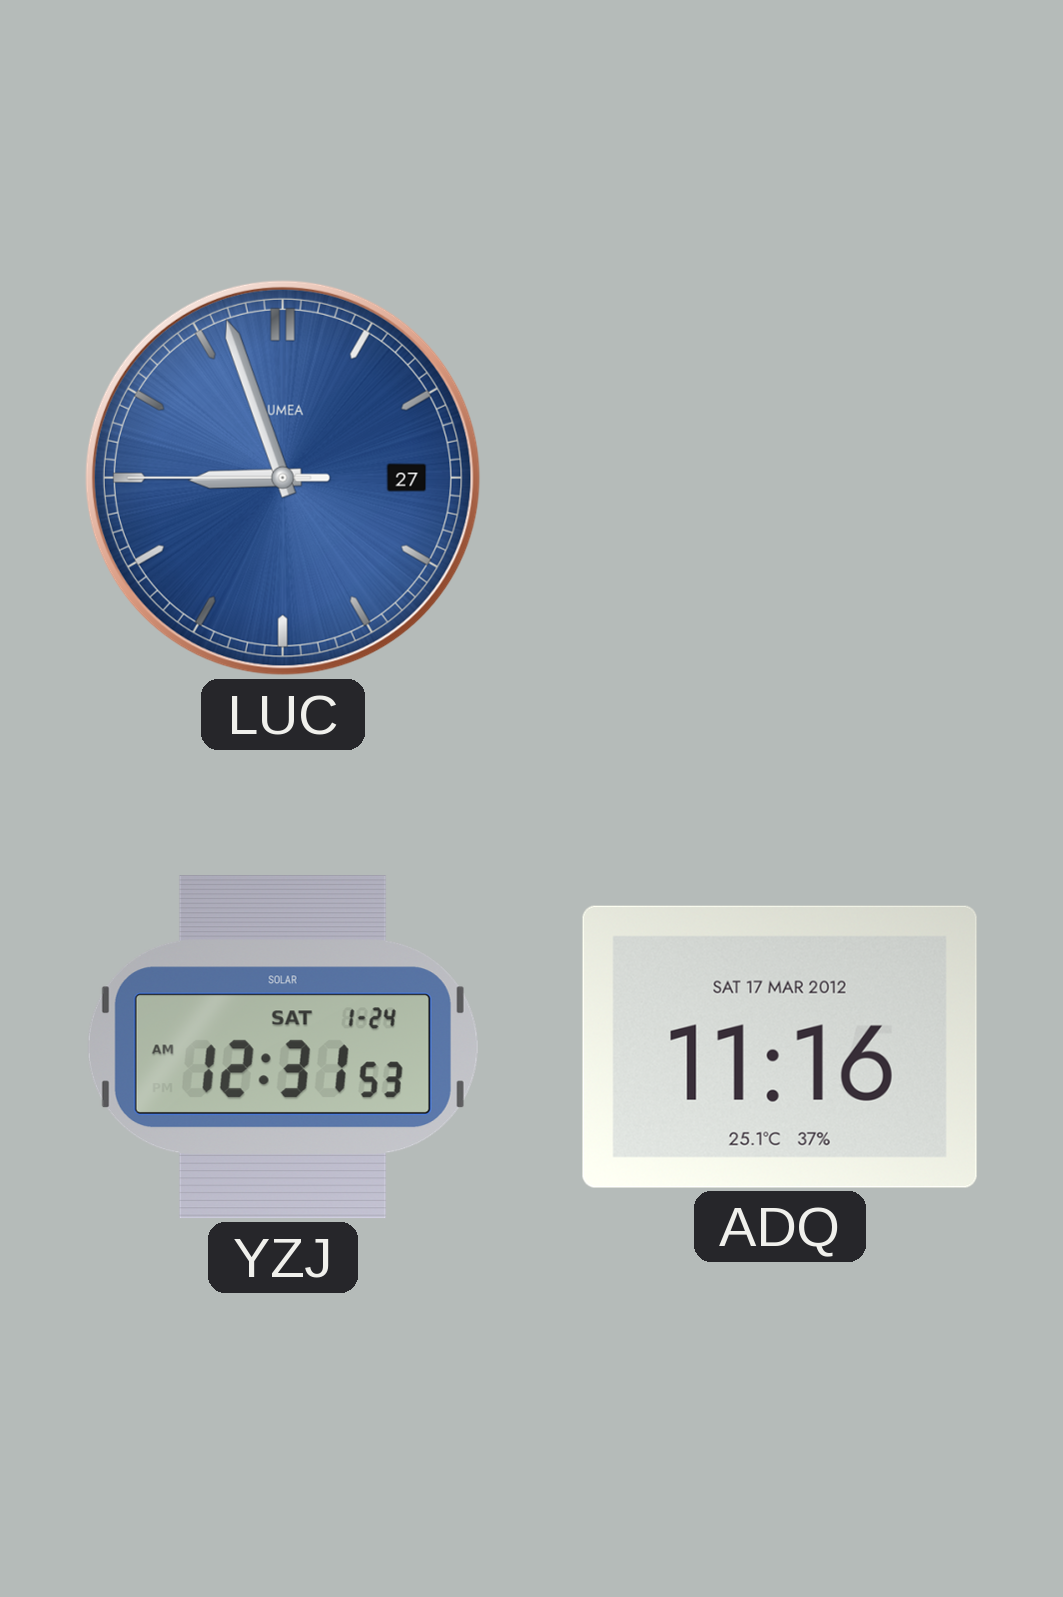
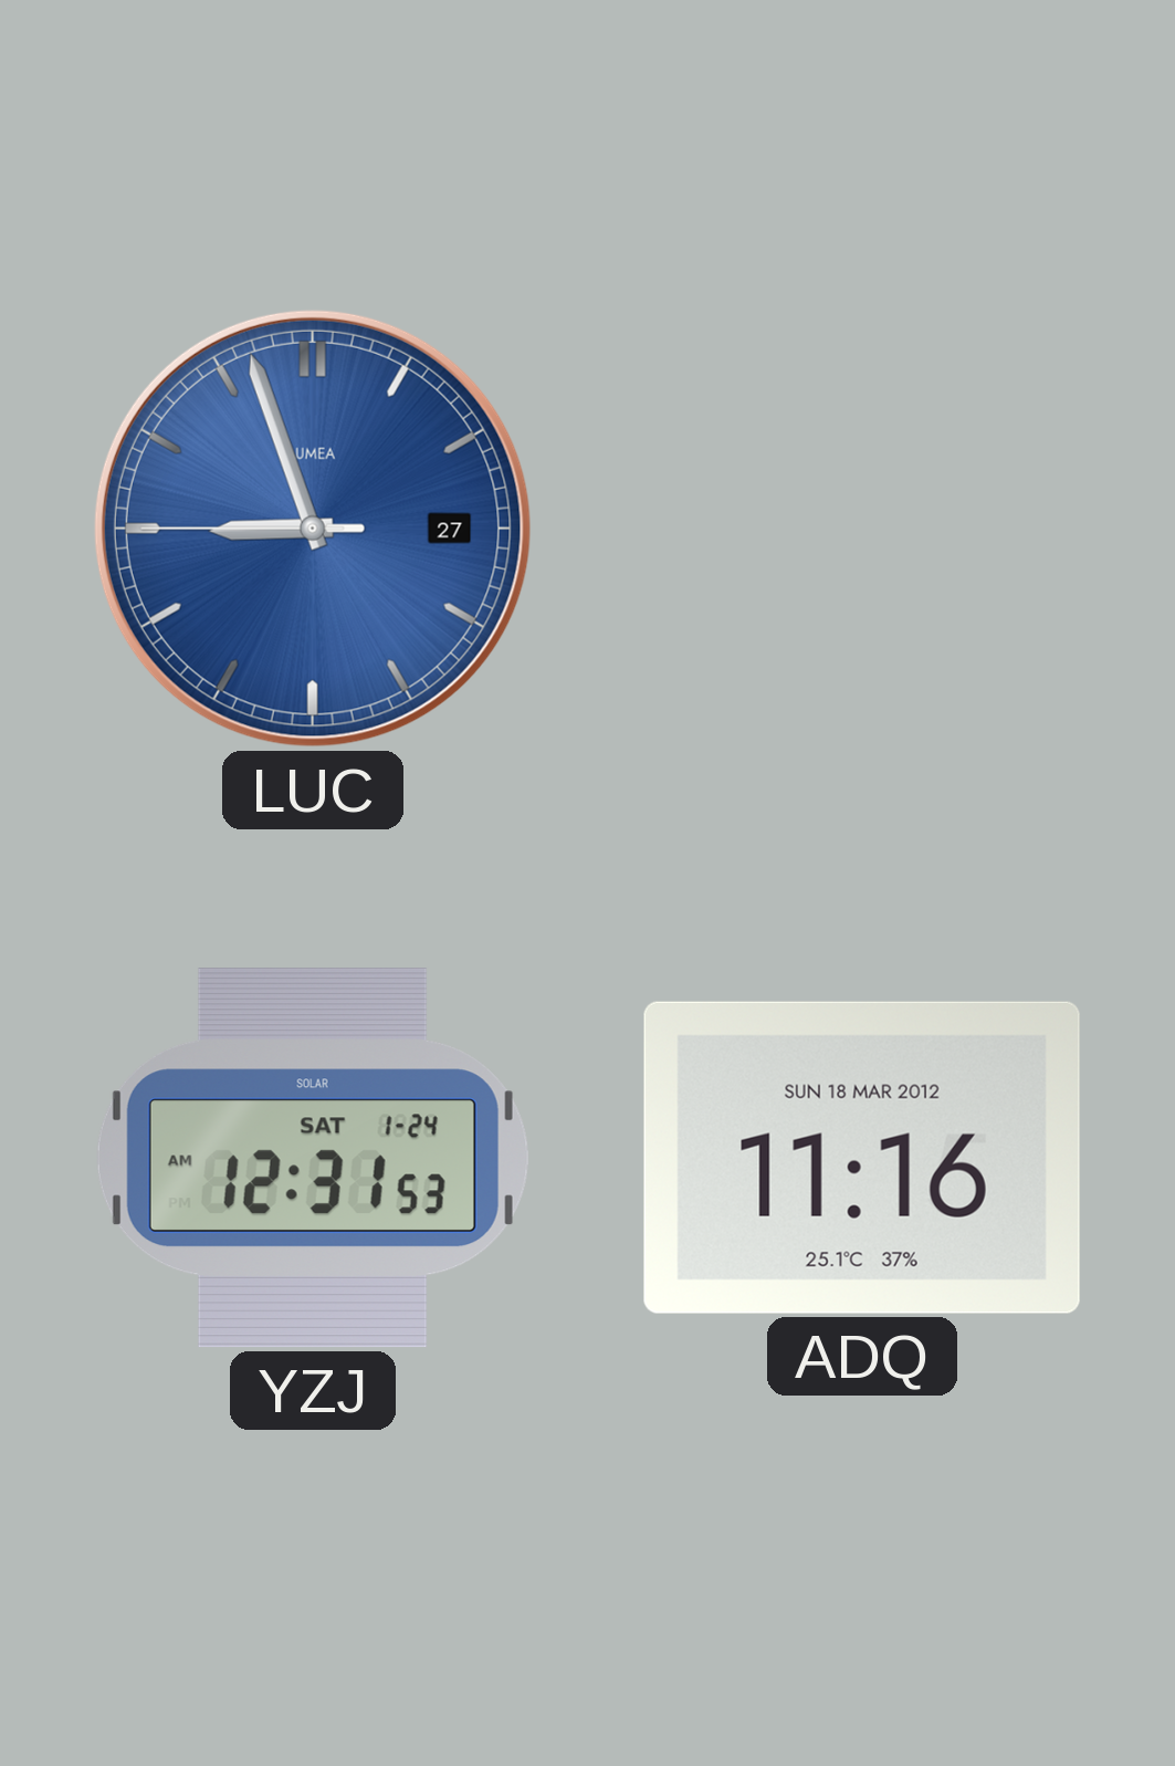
ADQ date: SAT 17 MAR 2012 -> SUN 18 MAR 2012
